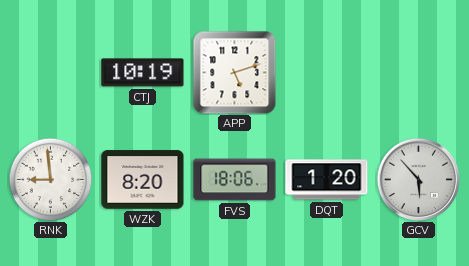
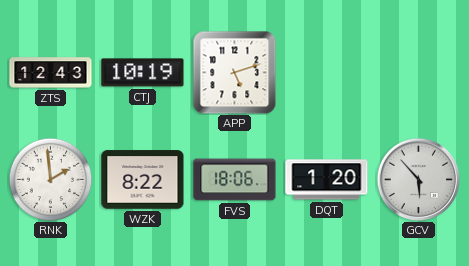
ZTS: none -> 12:43
RNK: 8:59 -> 1:59
WZK: 8:20 -> 8:22
